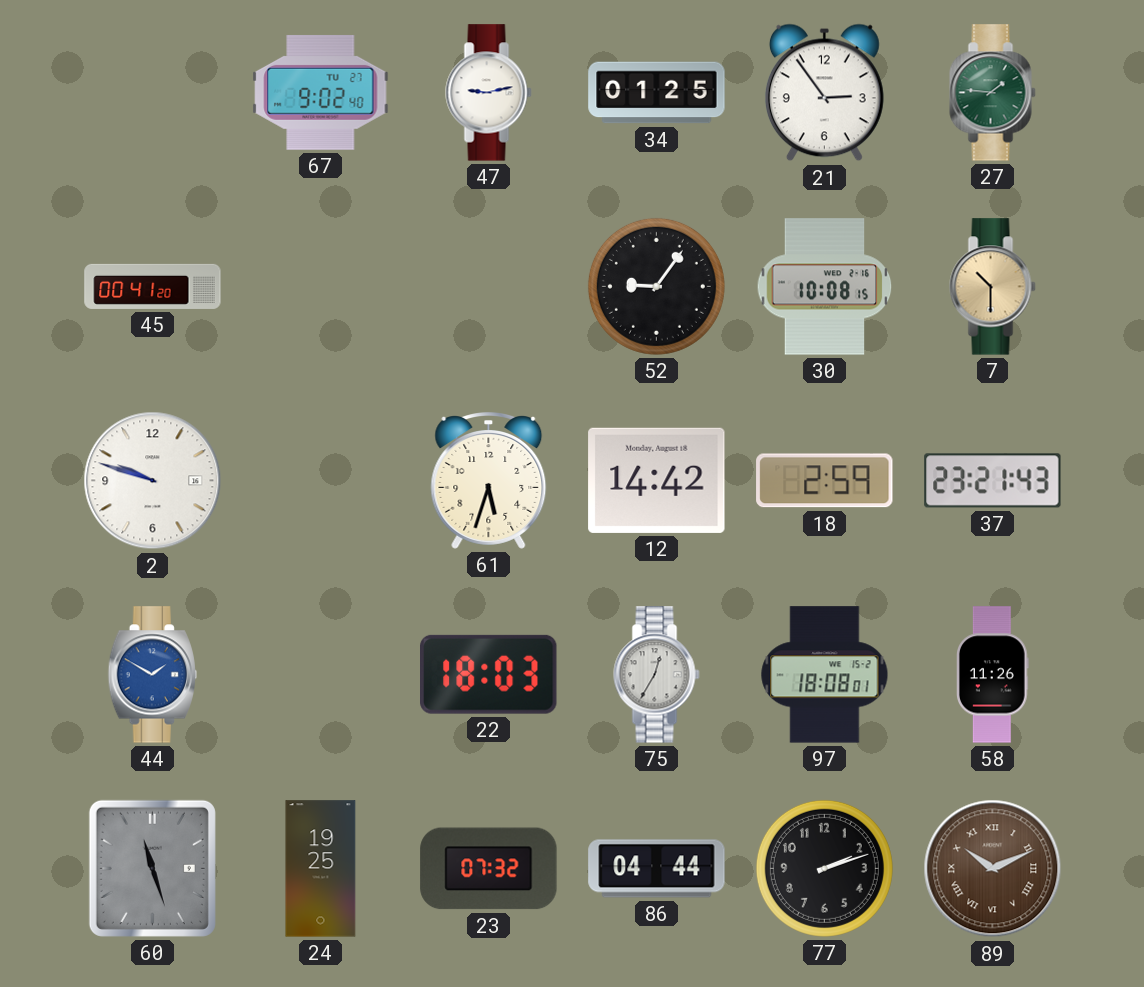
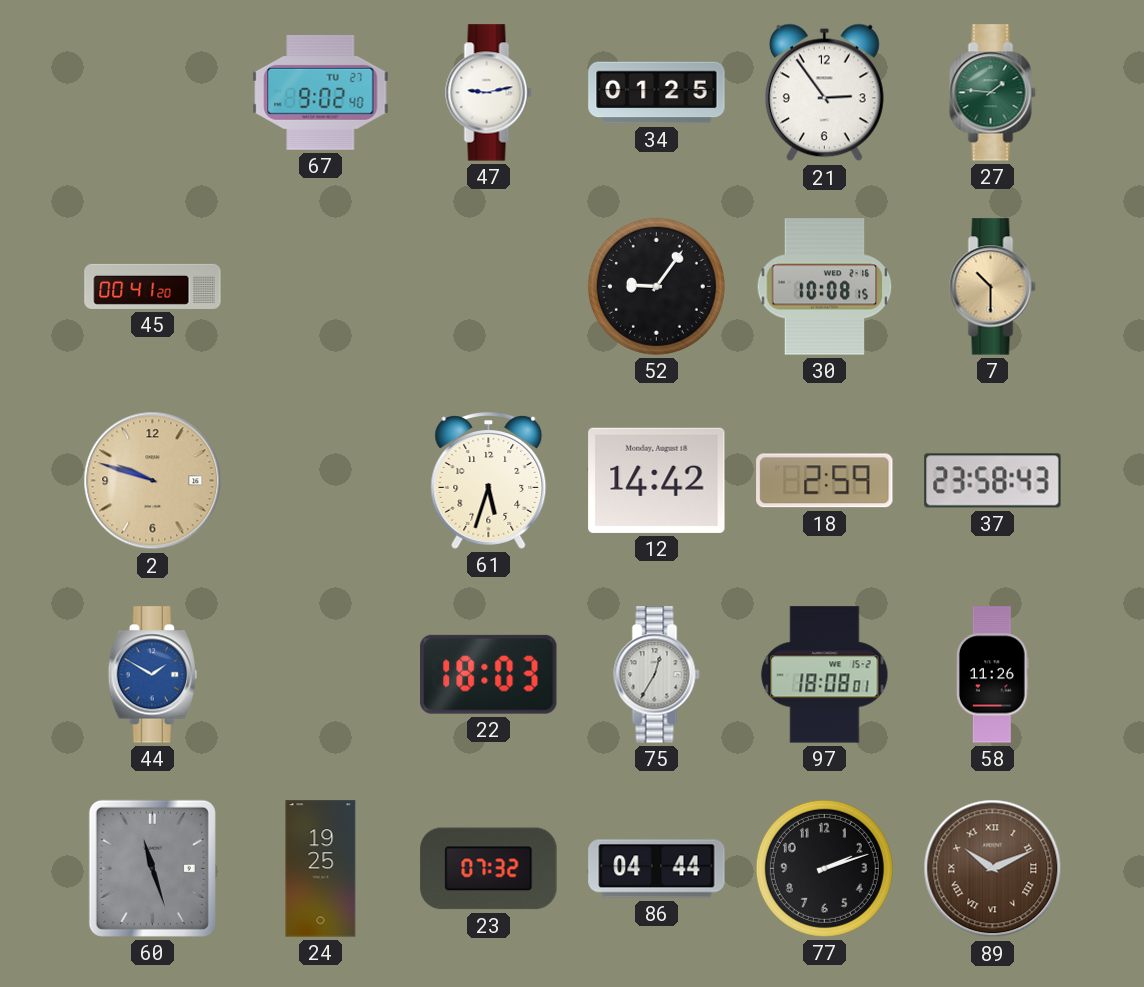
2 dial: white -> champagne
37: 23:21 -> 23:58
